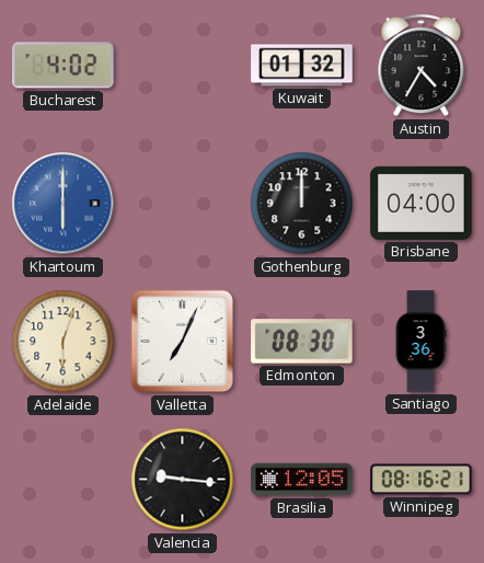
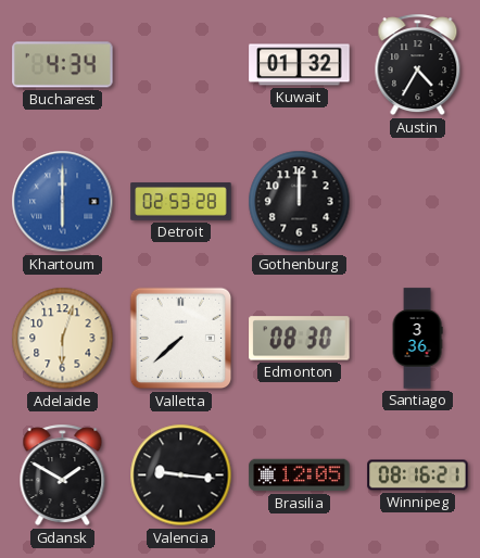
Bucharest: 4:02 -> 4:34
Detroit: none -> 02:53
Brisbane: 04:00 -> none
Valletta: 7:04 -> 7:38
Gdansk: none -> 1:50
